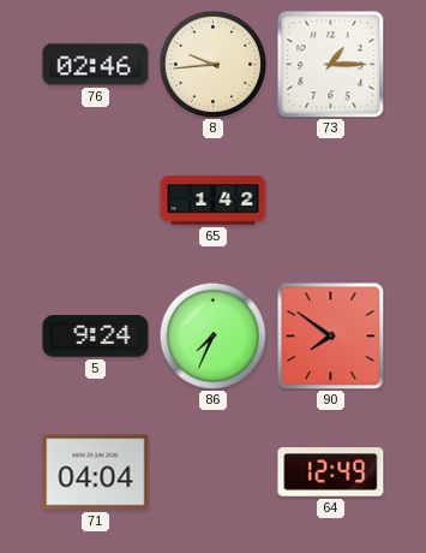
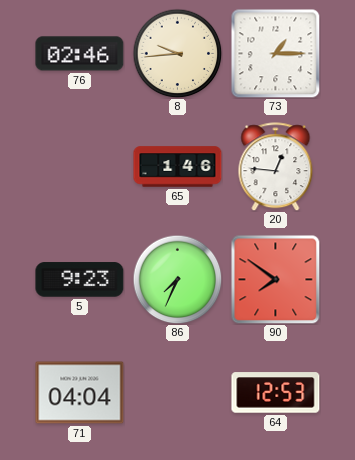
65: 1:42 -> 1:46
20: none -> 12:46
5: 9:24 -> 9:23
64: 12:49 -> 12:53
